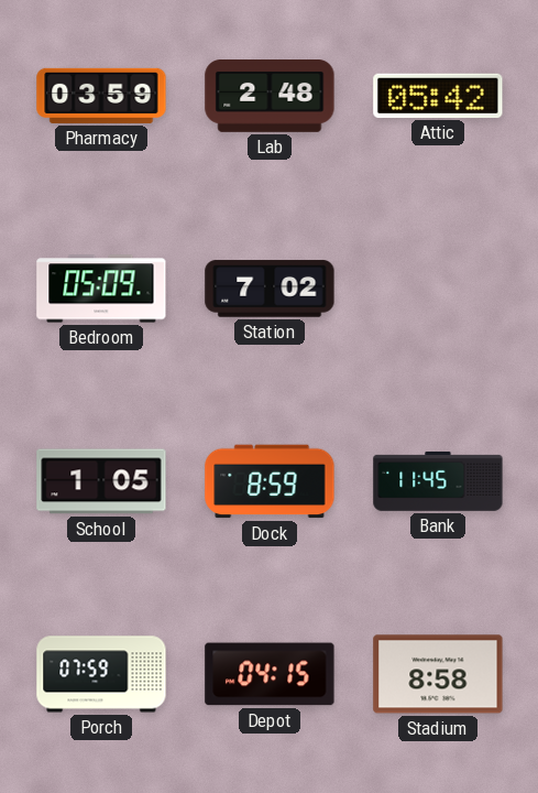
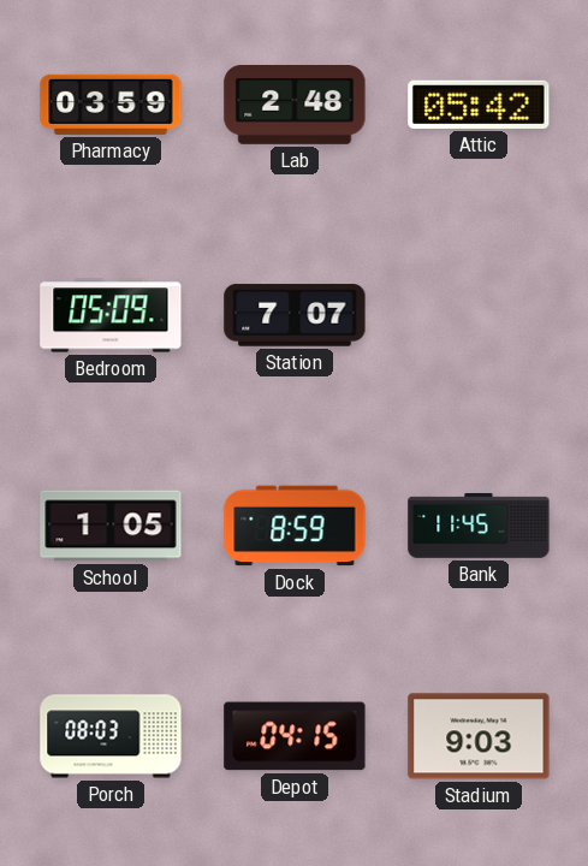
Station: 7:02 -> 7:07
Porch: 07:59 -> 08:03
Stadium: 8:58 -> 9:03
